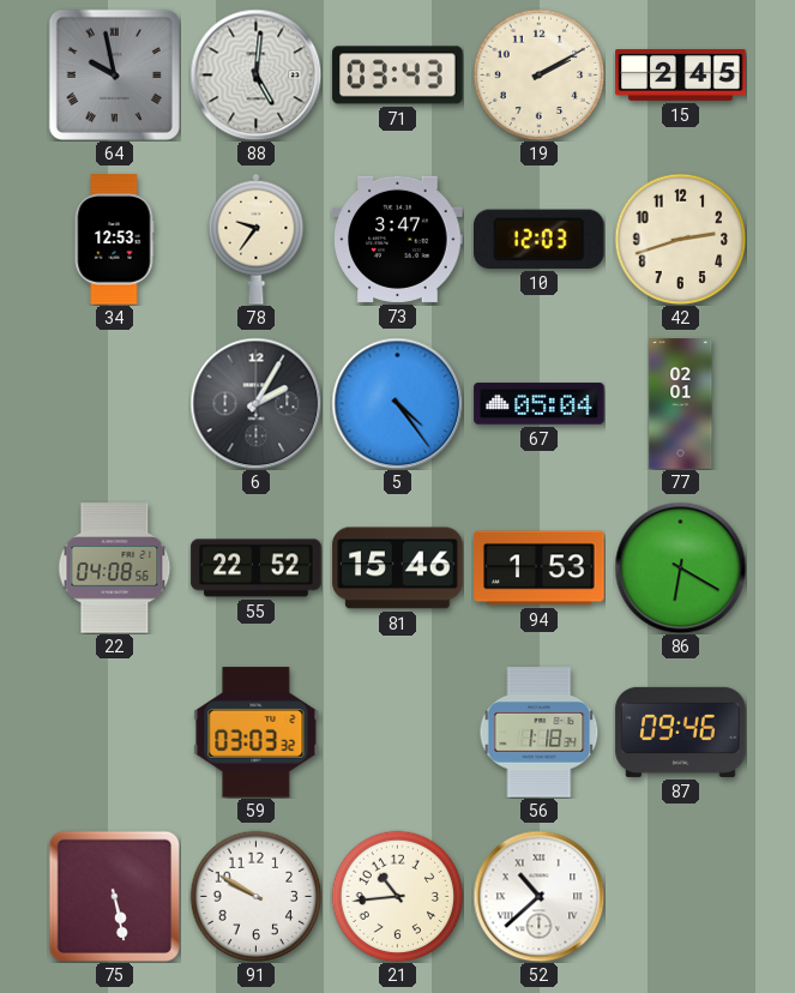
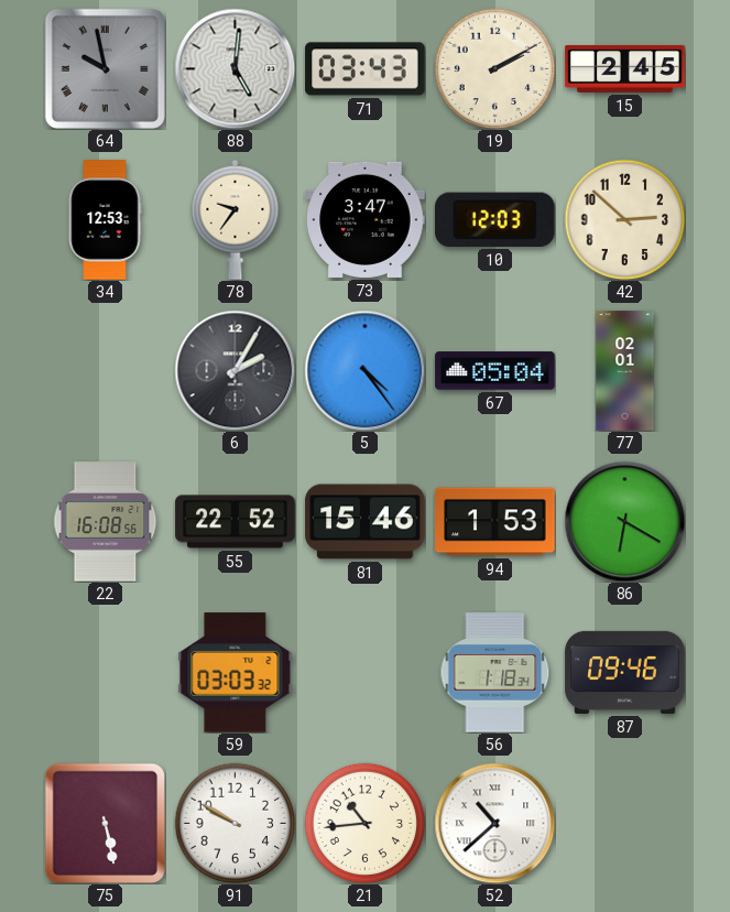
42: 2:42 -> 2:52
22: 04:08 -> 16:08
